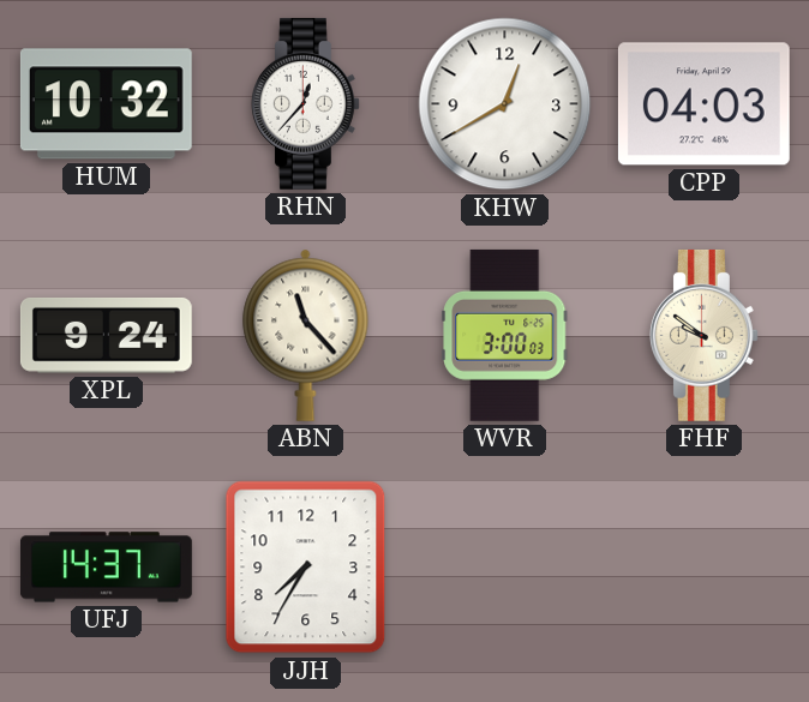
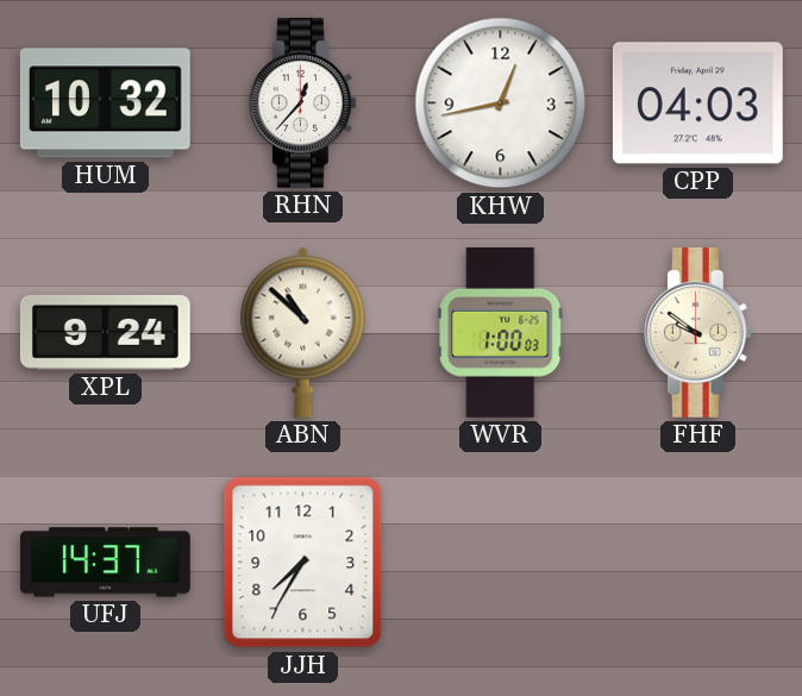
KHW: 12:40 -> 12:43
ABN: 11:23 -> 10:52
WVR: 3:00 -> 1:00
